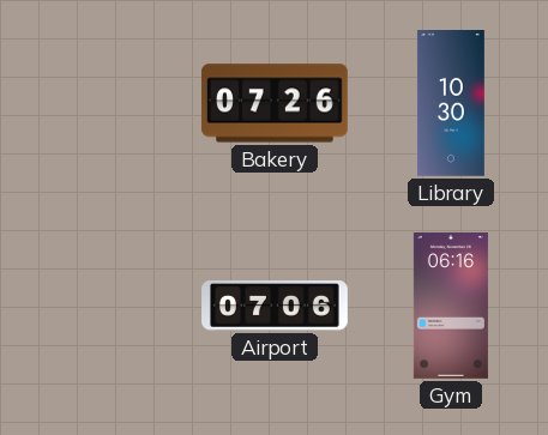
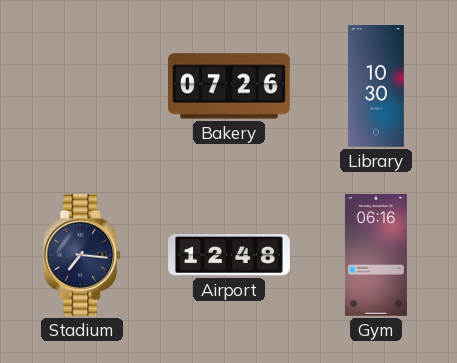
Stadium: none -> 7:16
Airport: 07:06 -> 12:48
